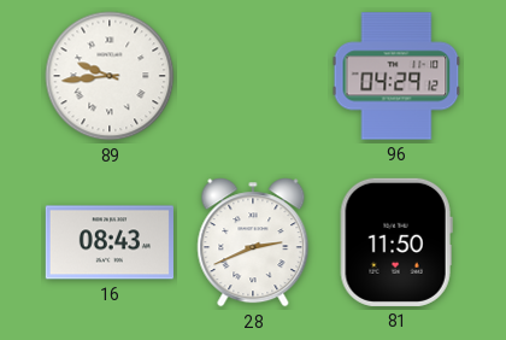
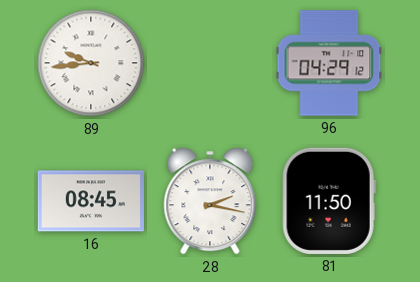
16: 08:43 -> 08:45
28: 2:41 -> 2:17
